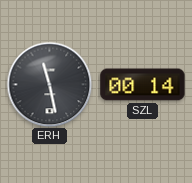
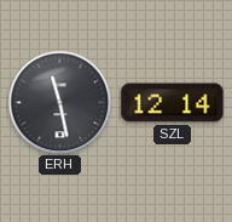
SZL: 00:14 -> 12:14
